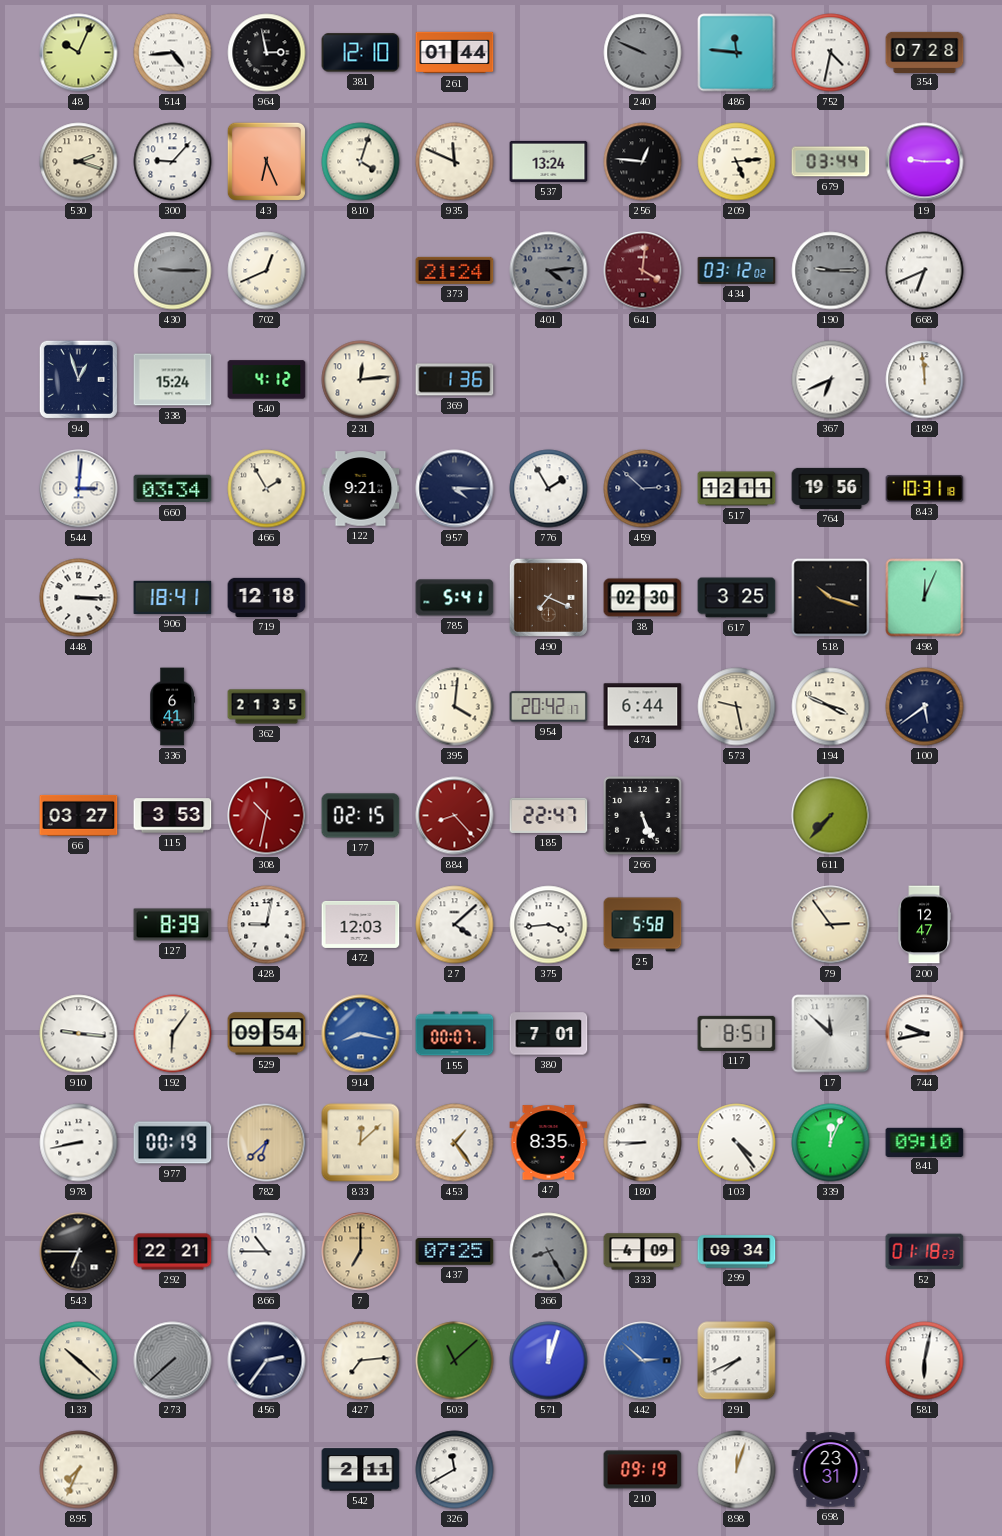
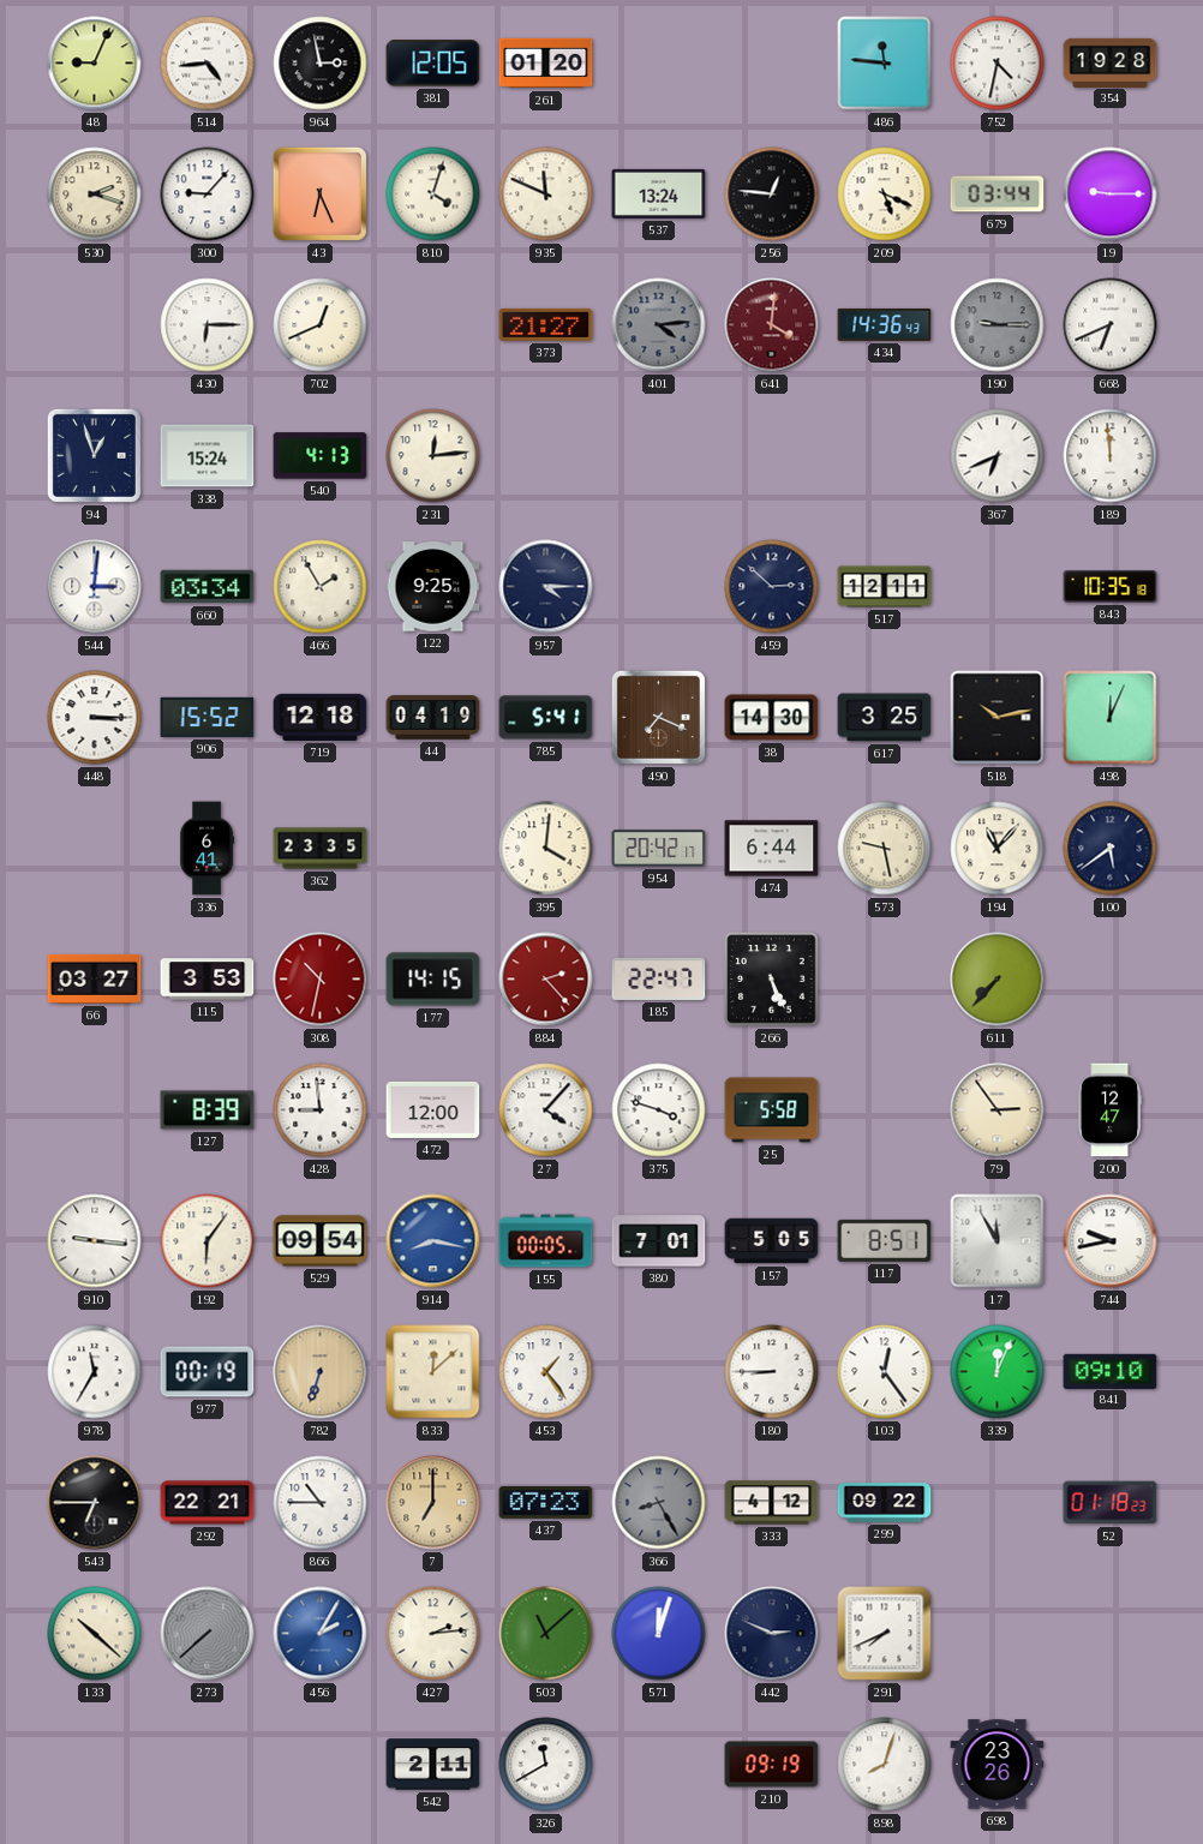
48: 10:04 -> 9:04
381: 12:10 -> 12:05
261: 01:44 -> 01:20
240: 9:49 -> none
354: 07:28 -> 19:28
209: 5:14 -> 5:19
430: 9:15 -> 6:15
430 dial: grey -> white
373: 21:24 -> 21:27
434: 03:12 -> 14:36
540: 4:12 -> 4:13
369: 1:36 -> none
122: 9:21 -> 9:25
776: 1:55 -> none
764: 19:56 -> none
843: 10:31 -> 10:35
906: 18:41 -> 15:52
44: none -> 04:19
38: 02:30 -> 14:30
518: 10:18 -> 10:13
362: 21:35 -> 23:35
194: 3:49 -> 11:07
177: 02:15 -> 14:15
884: 8:23 -> 2:23
428: 9:02 -> 8:59
472: 12:03 -> 12:00
27: 4:08 -> 4:07
375: 3:44 -> 3:48
155: 00:07 -> 00:05
157: none -> 5:05
17: 11:52 -> 11:55
978: 8:43 -> 11:35
782: 6:38 -> 6:33
47: 8:35 -> none
103: 4:24 -> 12:24
437: 07:25 -> 07:23
333: 4:09 -> 4:12
299: 09:34 -> 09:22
456: 2:36 -> 2:05
456 dial: navy -> blue
427: 7:14 -> 2:14
442: 2:52 -> 2:49
442 dial: blue -> navy
581: 6:02 -> none
895: 7:34 -> none
898: 12:03 -> 8:03
698: 23:31 -> 23:26
